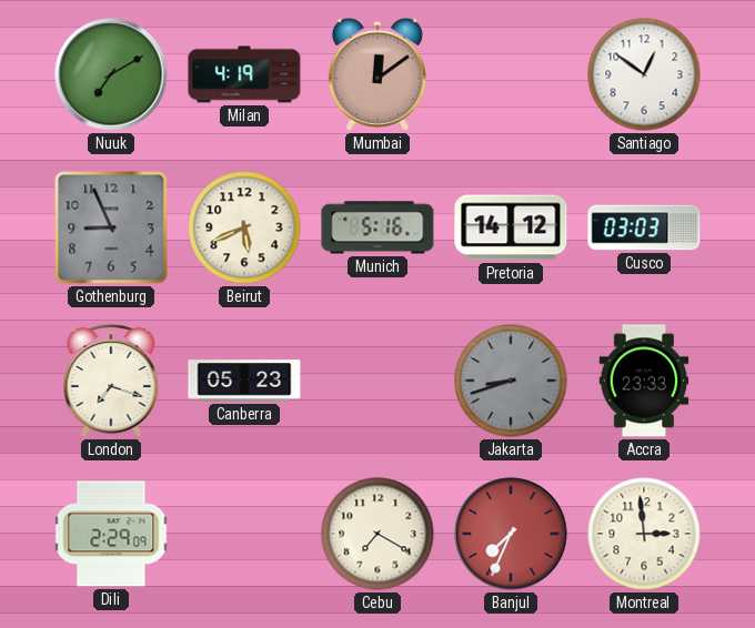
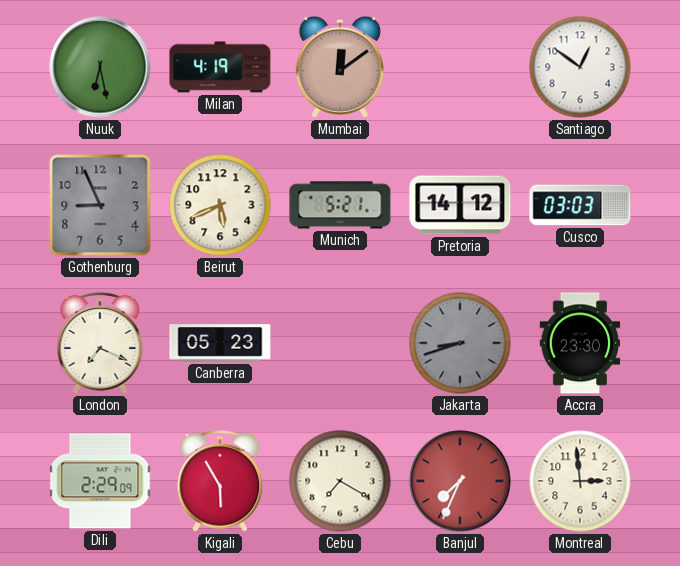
Nuuk: 7:10 -> 6:28
Munich: 5:16 -> 5:21
London: 7:18 -> 7:19
Accra: 23:33 -> 23:30
Kigali: none -> 5:55
